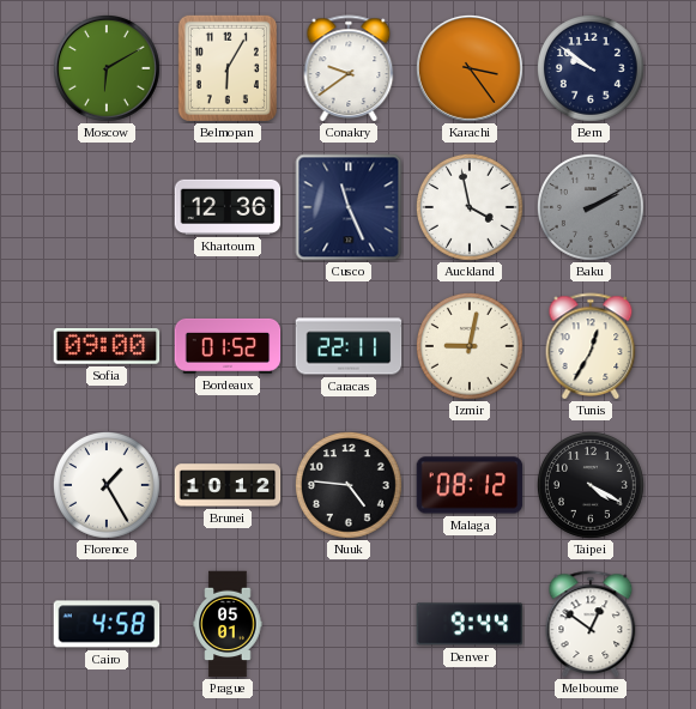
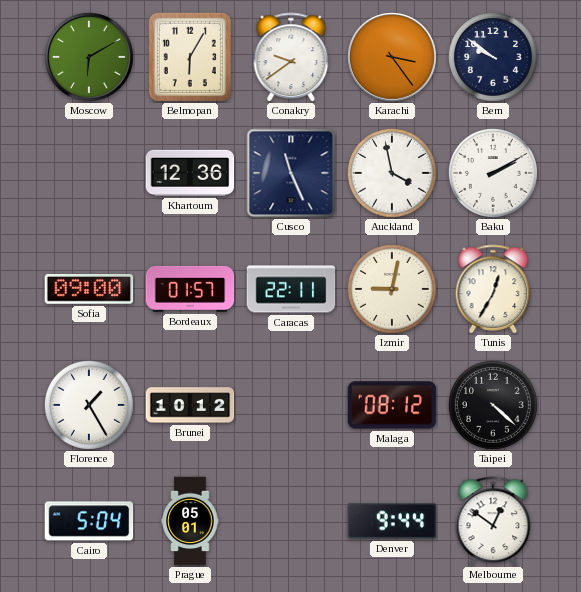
Baku dial: grey -> white
Bordeaux: 01:52 -> 01:57
Nuuk: 4:46 -> none
Taipei: 4:20 -> 4:22
Cairo: 4:58 -> 5:04
